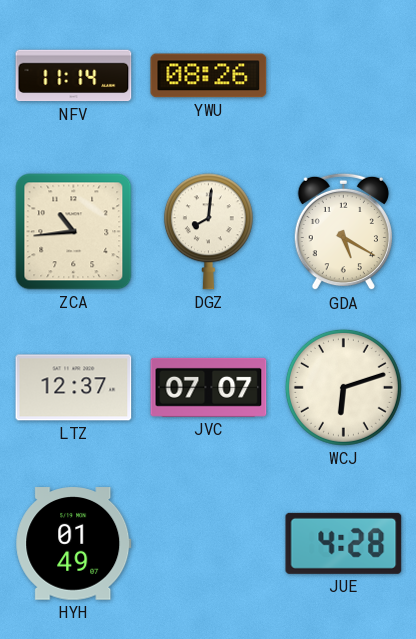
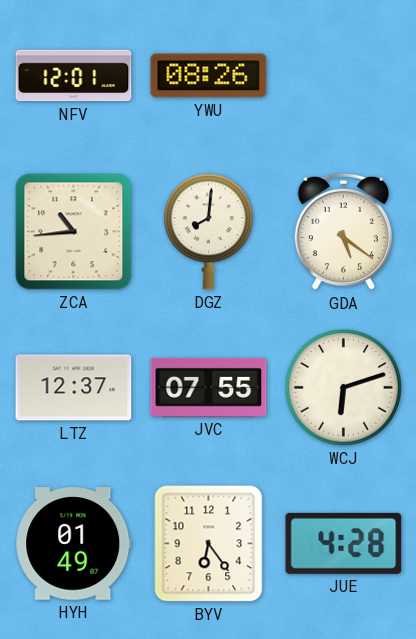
NFV: 11:14 -> 12:01
GDA: 5:20 -> 5:21
JVC: 07:07 -> 07:55
BYV: none -> 6:24
